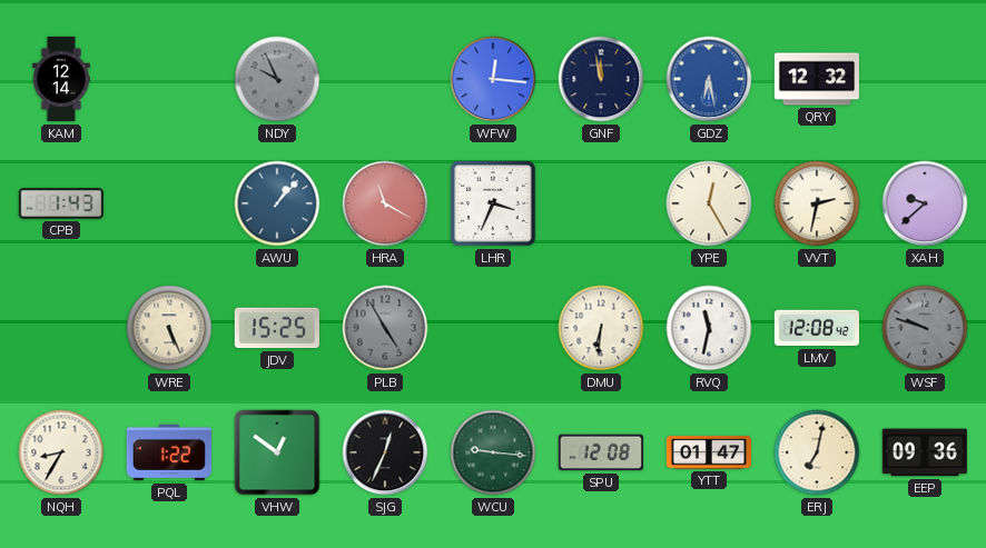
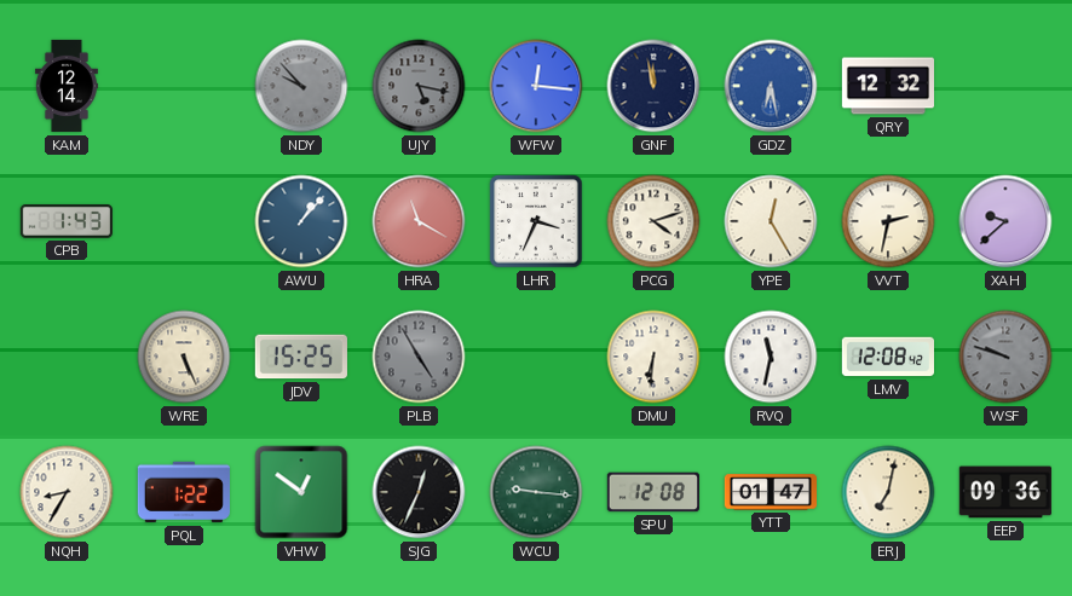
NDY: 9:56 -> 9:53
UJY: none -> 5:17
PCG: none -> 4:12
